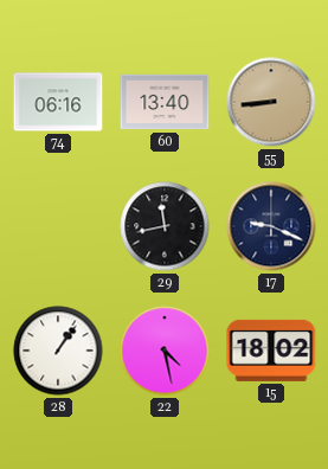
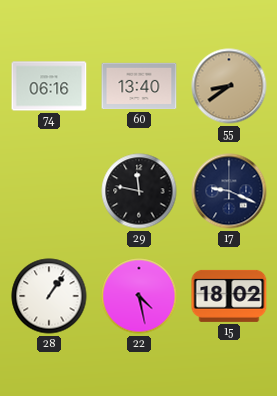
55: 8:44 -> 8:39
29: 11:43 -> 11:47
